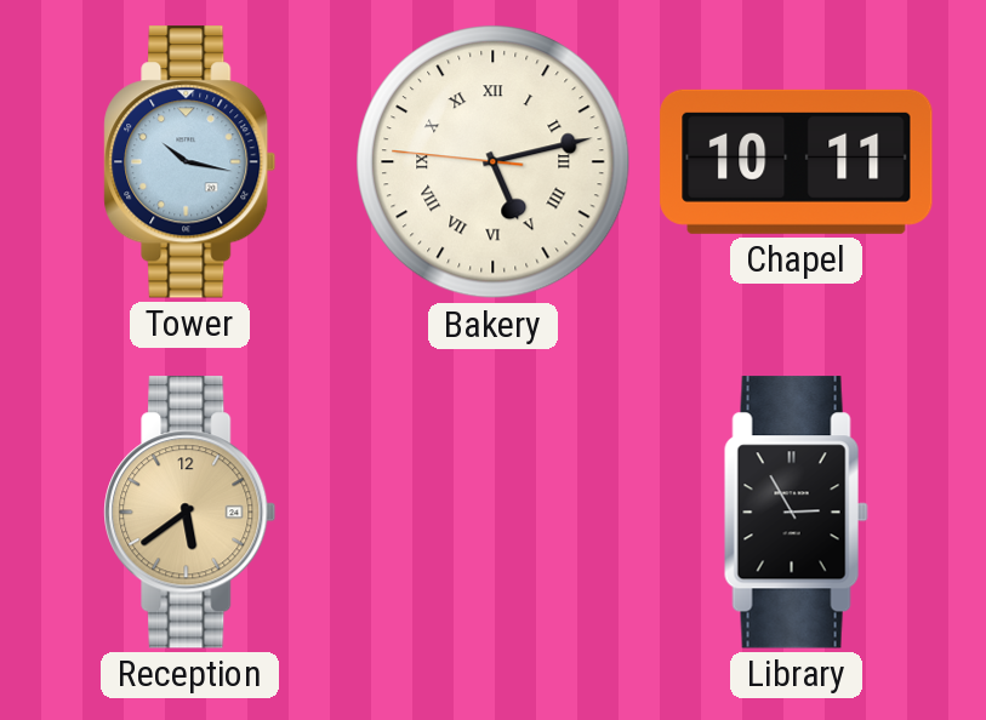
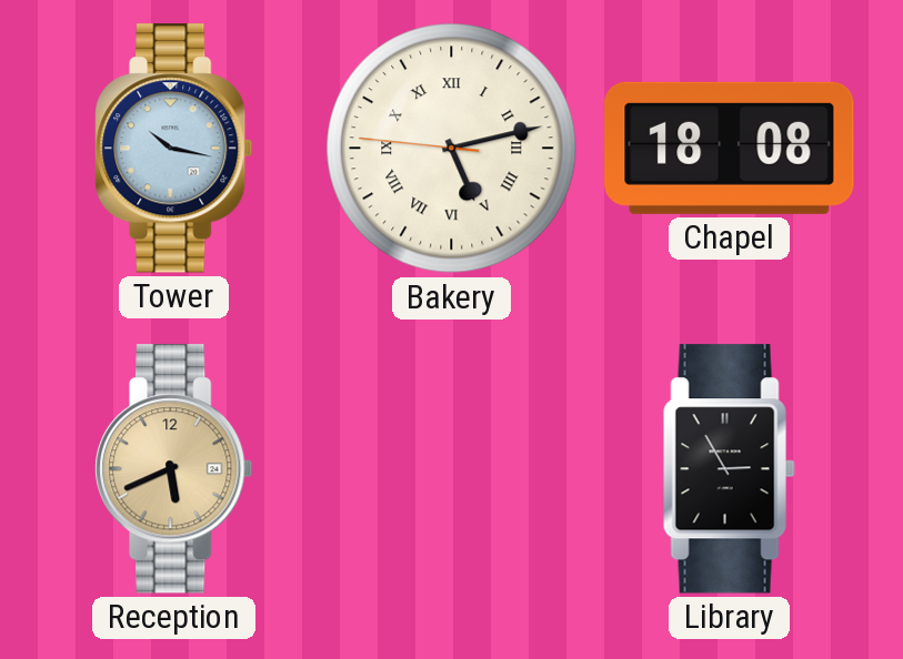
Chapel: 10:11 -> 18:08
Reception: 5:39 -> 5:41
